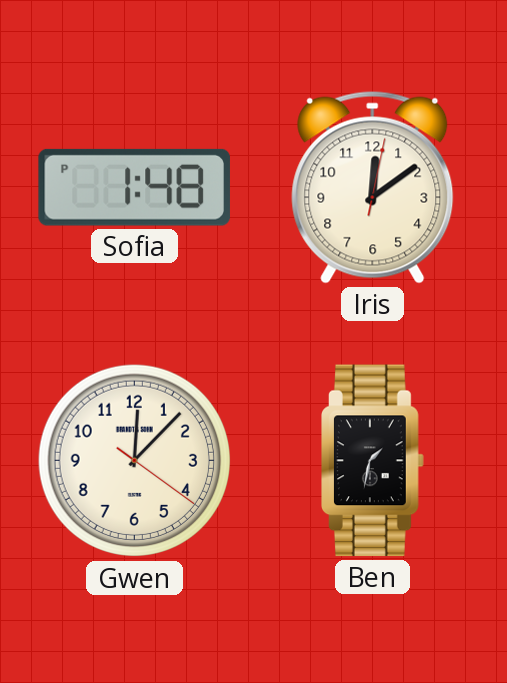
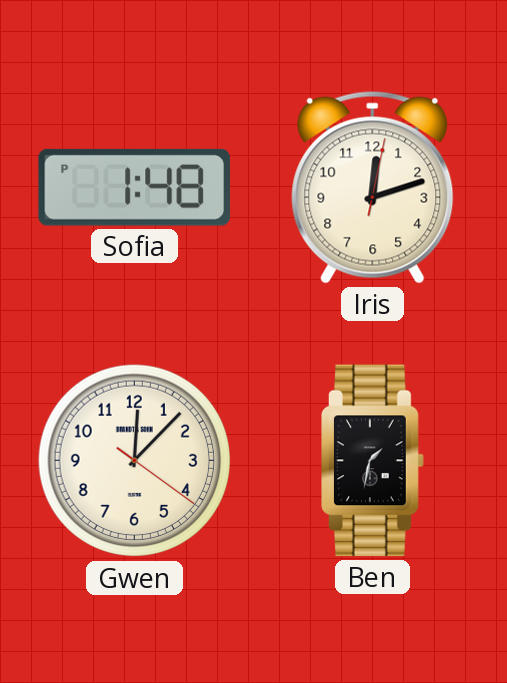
Iris: 12:09 -> 12:12
